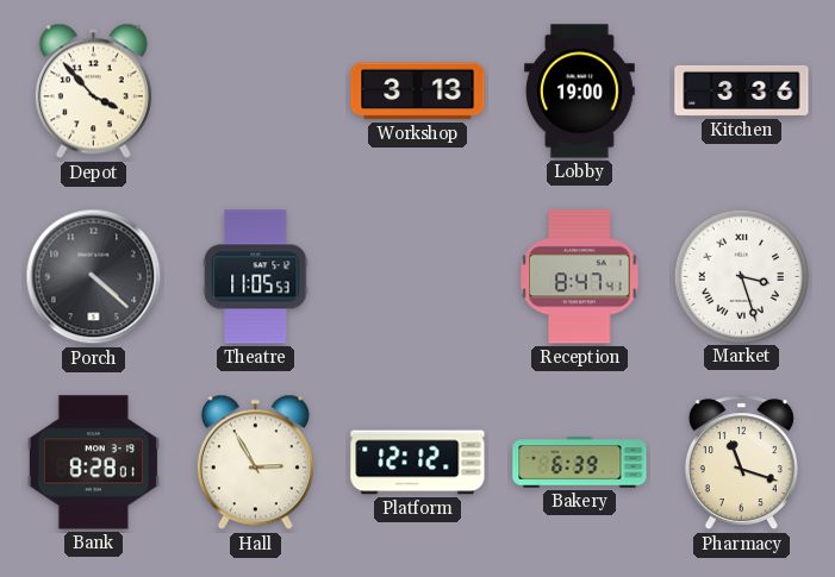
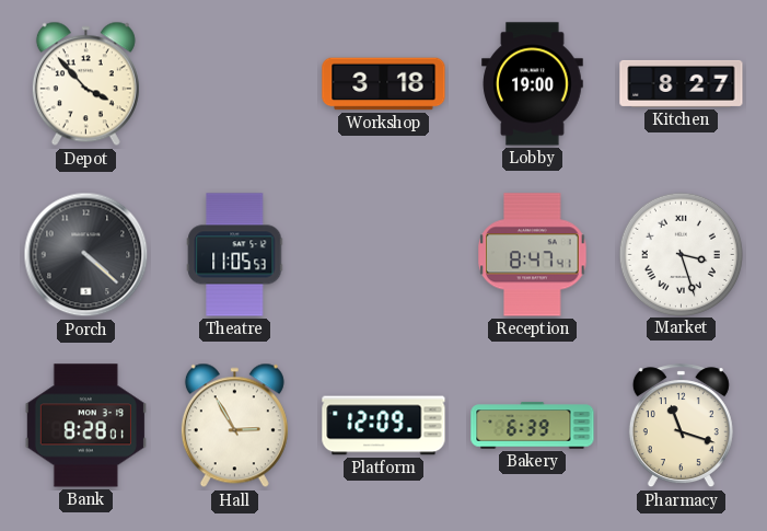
Workshop: 3:13 -> 3:18
Kitchen: 3:36 -> 8:27
Platform: 12:12 -> 12:09
